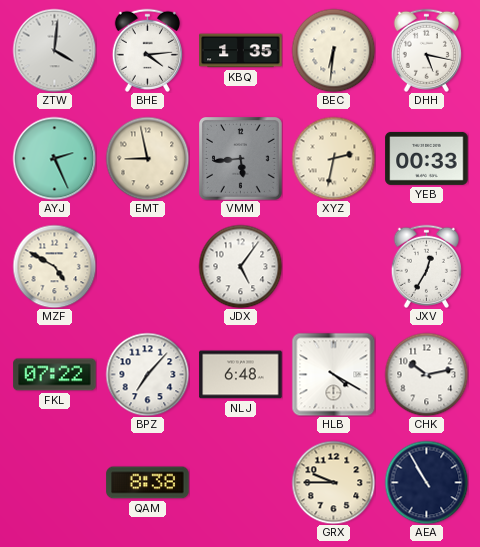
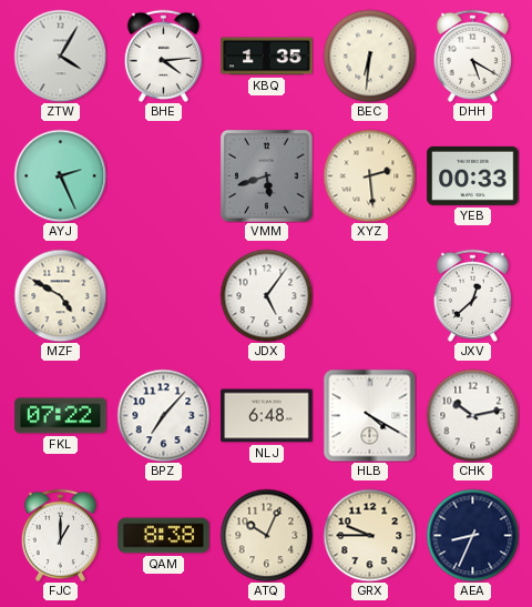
ZTW: 4:01 -> 4:05
DHH: 5:17 -> 5:20
EMT: 8:58 -> none
VMM: 5:44 -> 5:42
XYZ: 2:32 -> 2:29
JXV: 12:35 -> 12:38
FJC: none -> 1:00
ATQ: none -> 10:04
AEA: 10:55 -> 8:34
